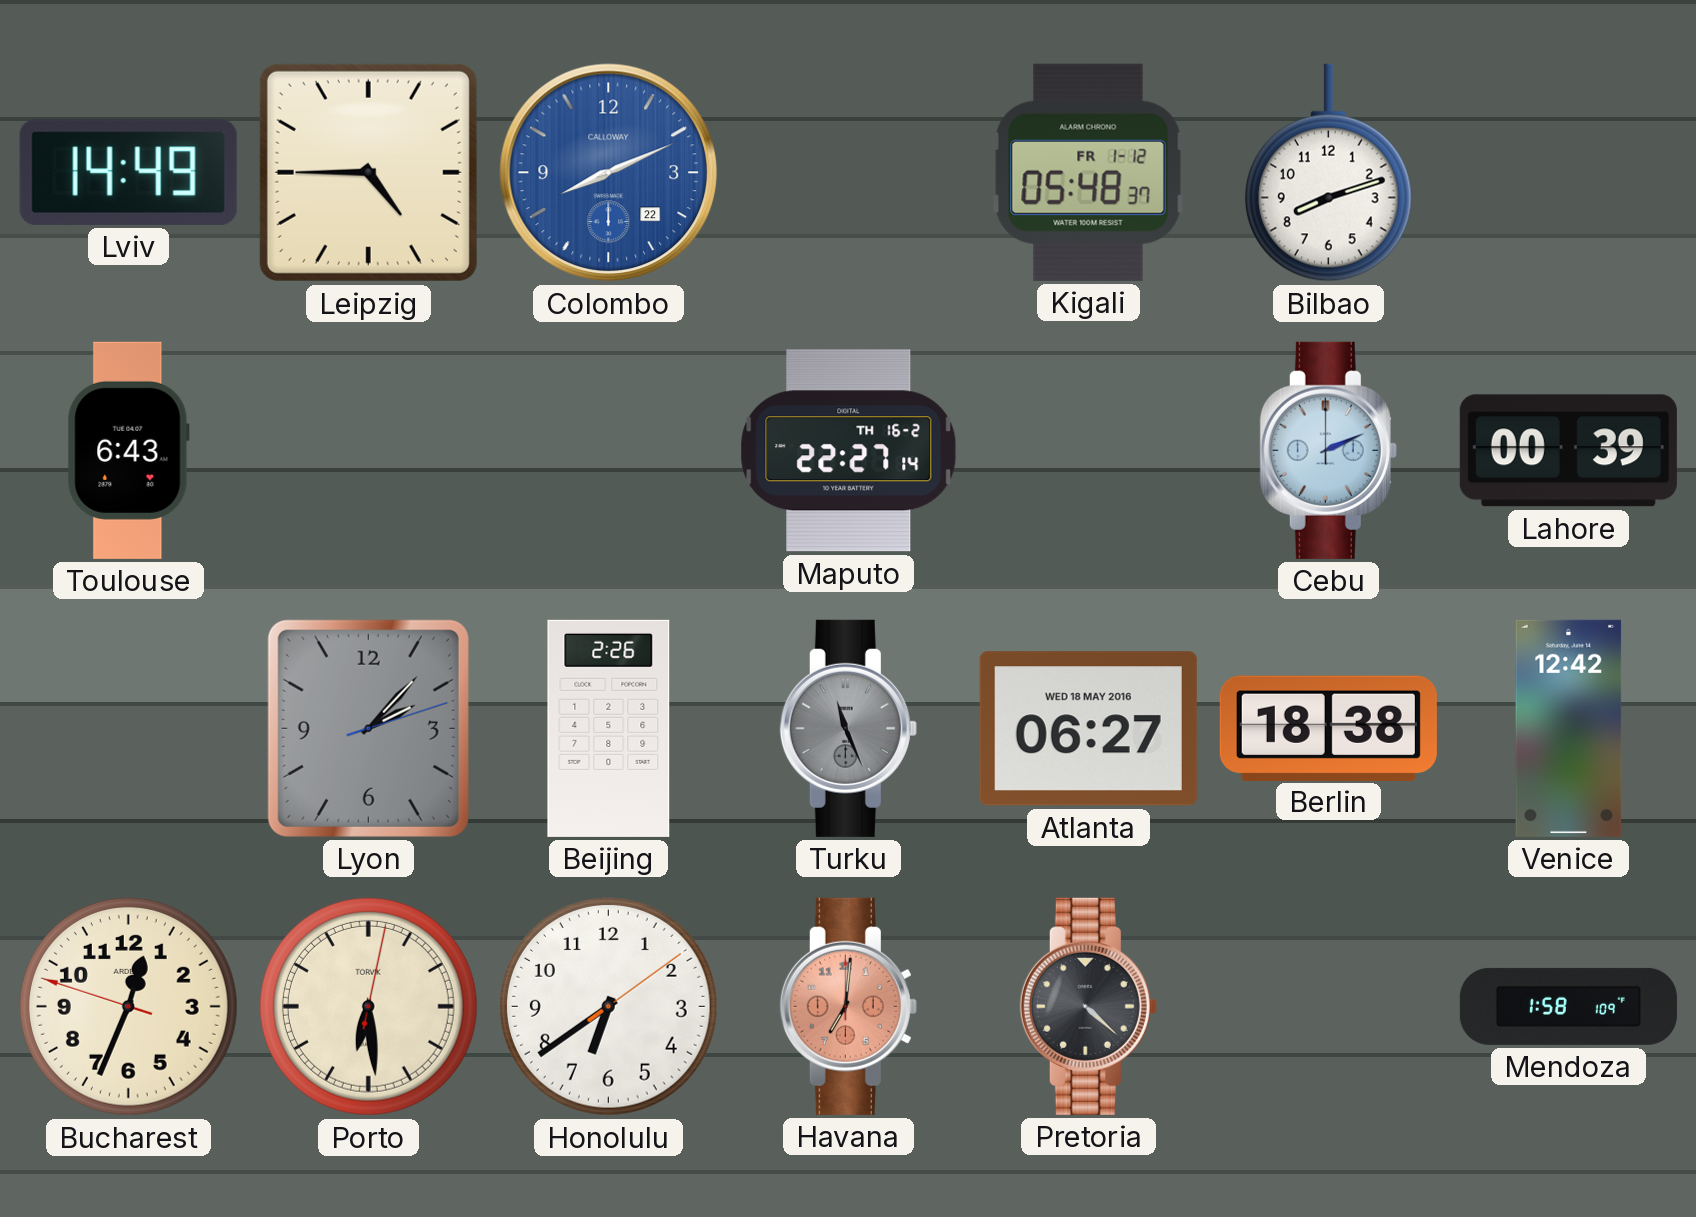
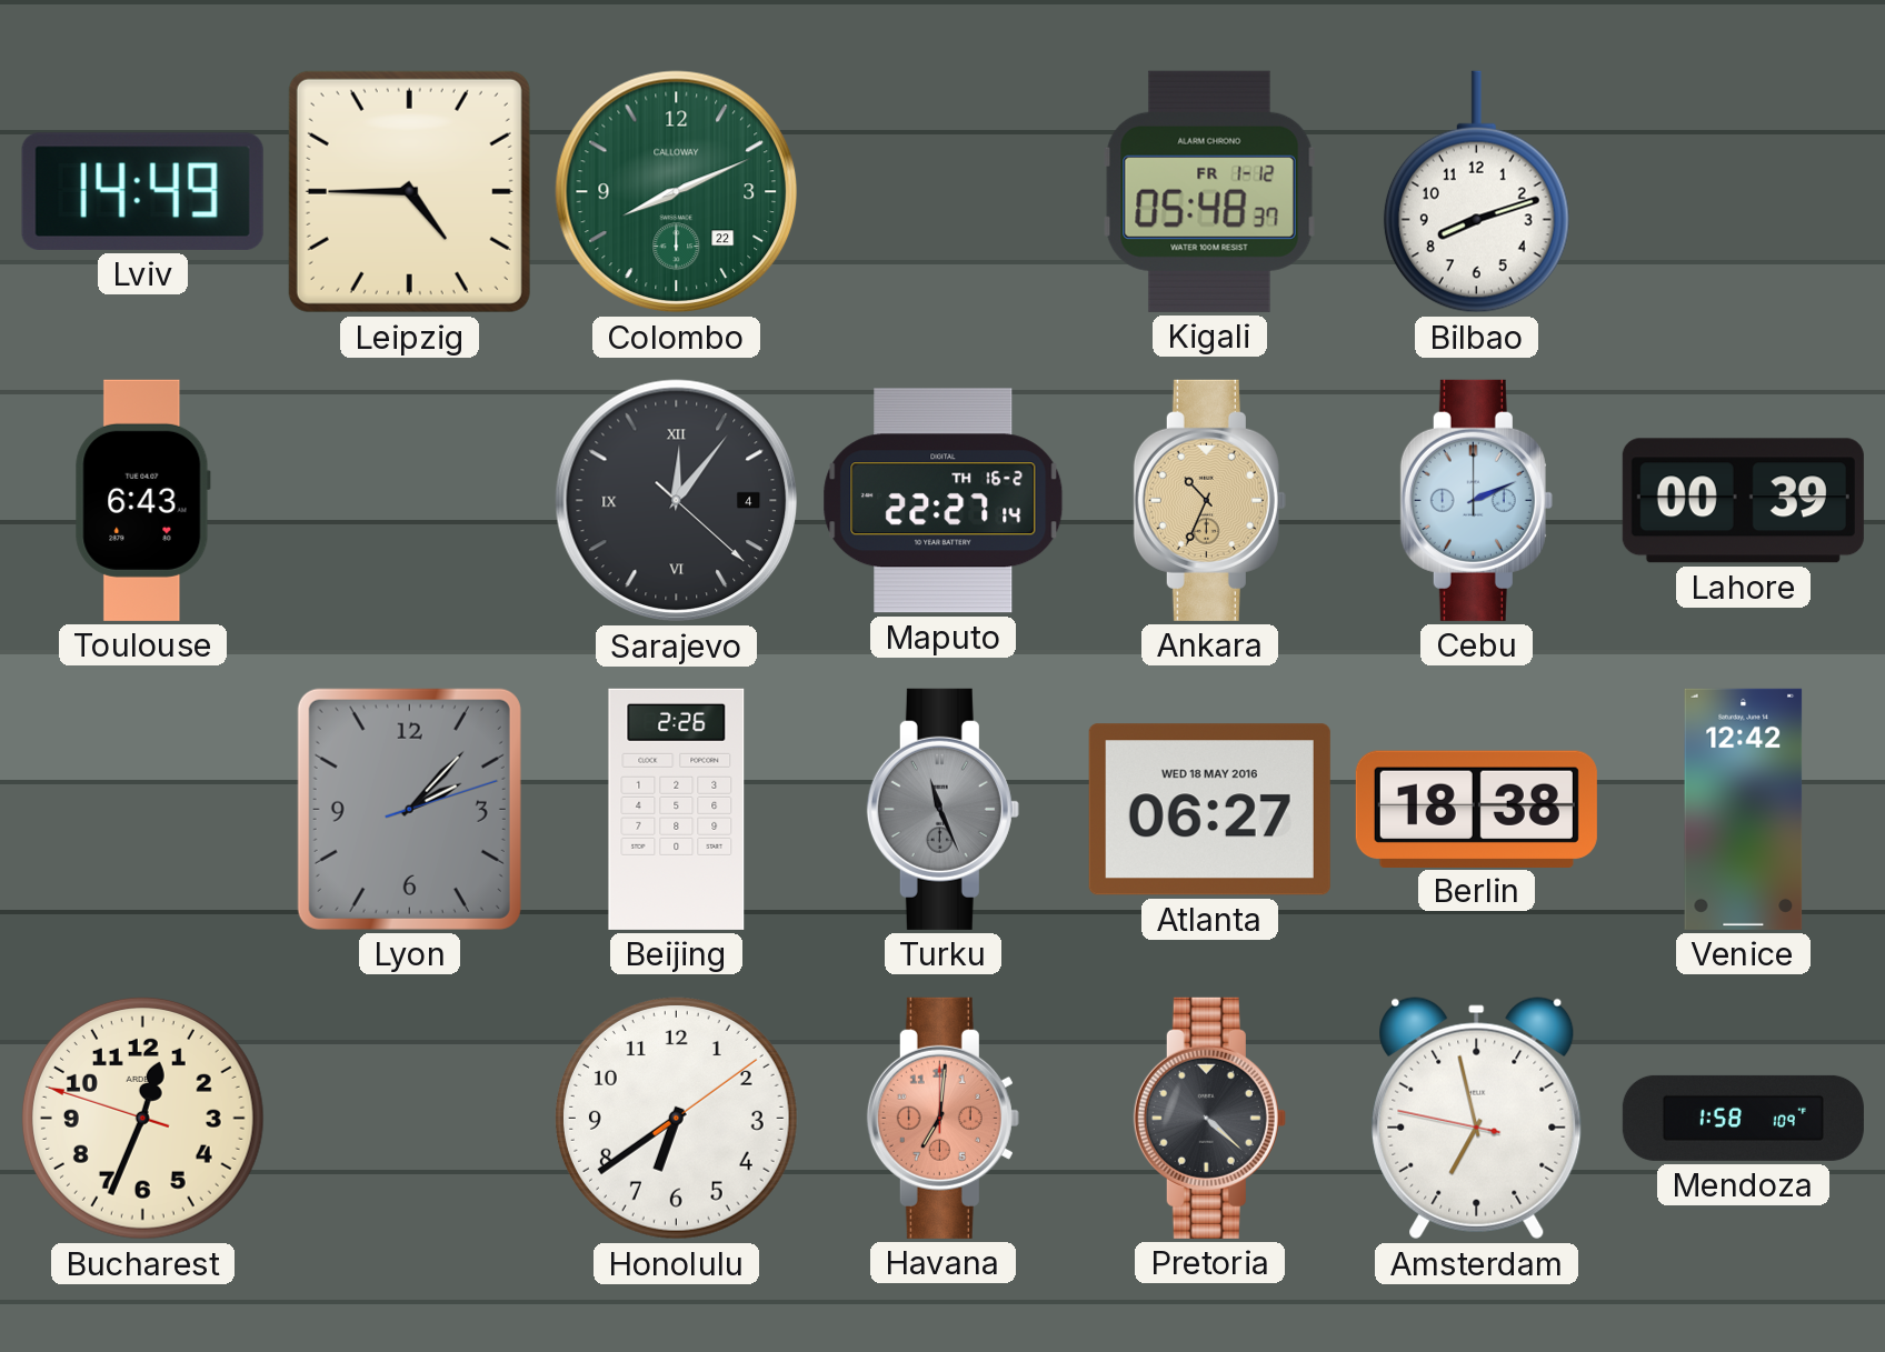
Colombo dial: blue -> green
Sarajevo: none -> 12:06
Ankara: none -> 10:34
Porto: 6:29 -> none
Amsterdam: none -> 6:57
